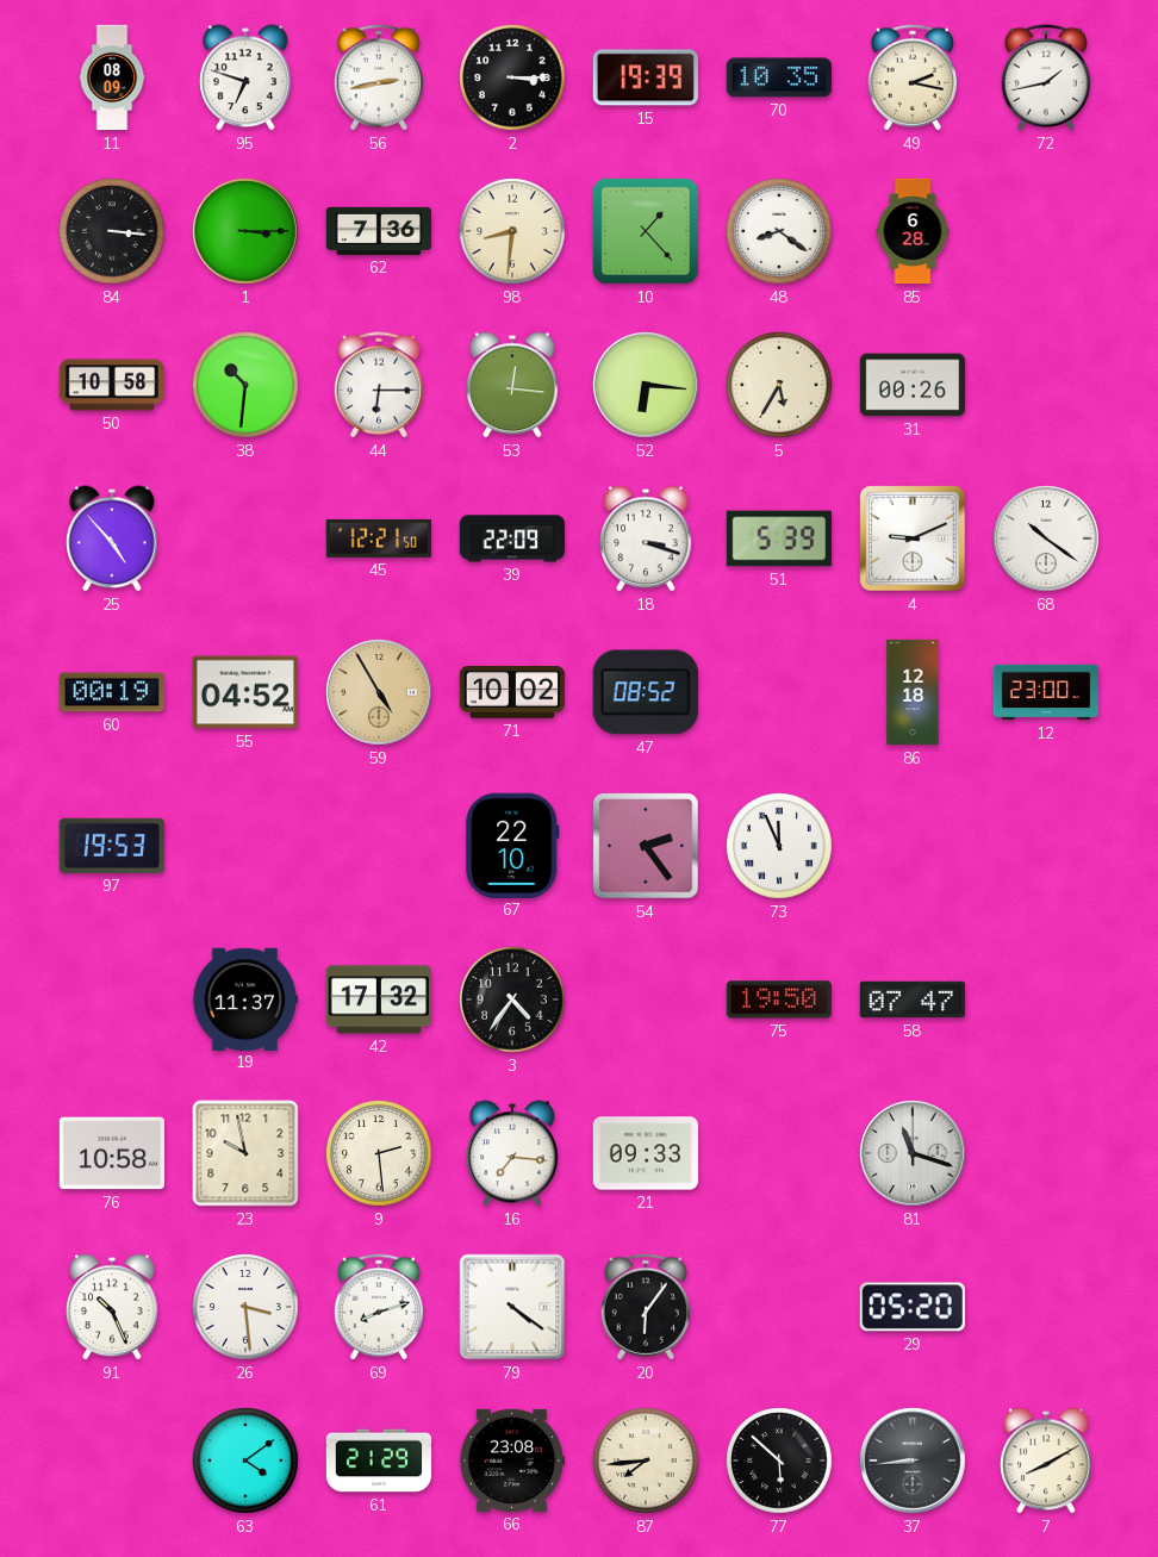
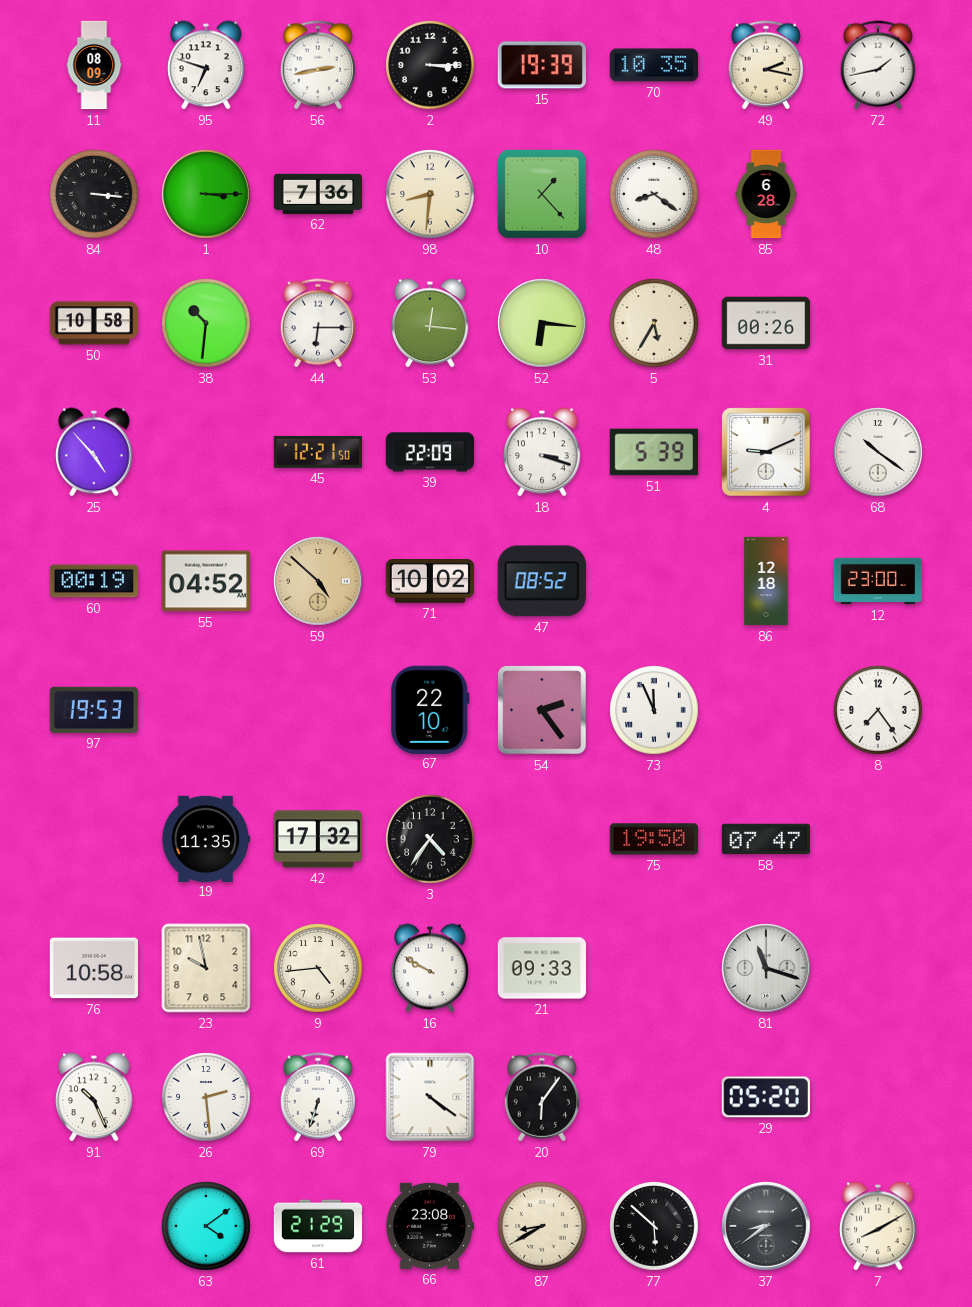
59: 4:55 -> 4:52
8: none -> 7:24
19: 11:37 -> 11:35
9: 2:29 -> 4:44
16: 7:16 -> 9:50
26: 3:29 -> 2:29
69: 8:12 -> 6:33
87: 7:44 -> 8:40
37: 8:44 -> 8:39
